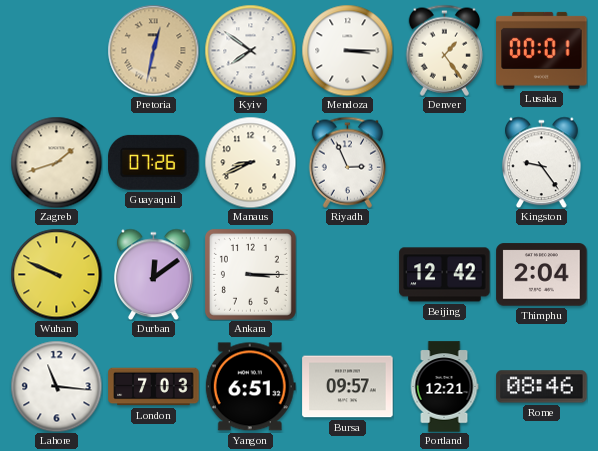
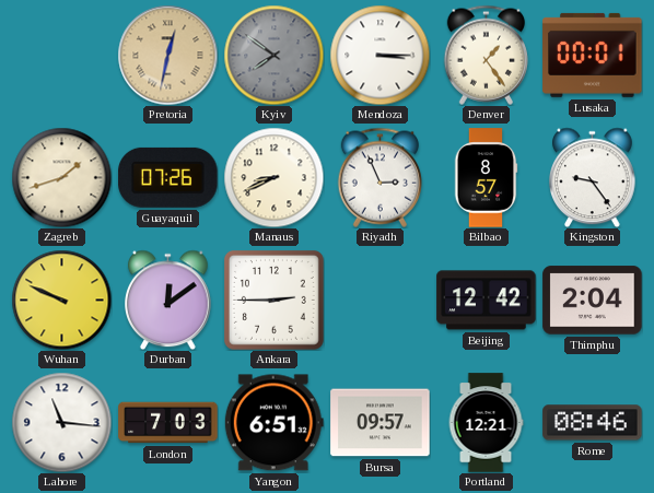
Kyiv dial: white -> grey
Bilbao: none -> 8:57
Ankara: 3:15 -> 2:45
